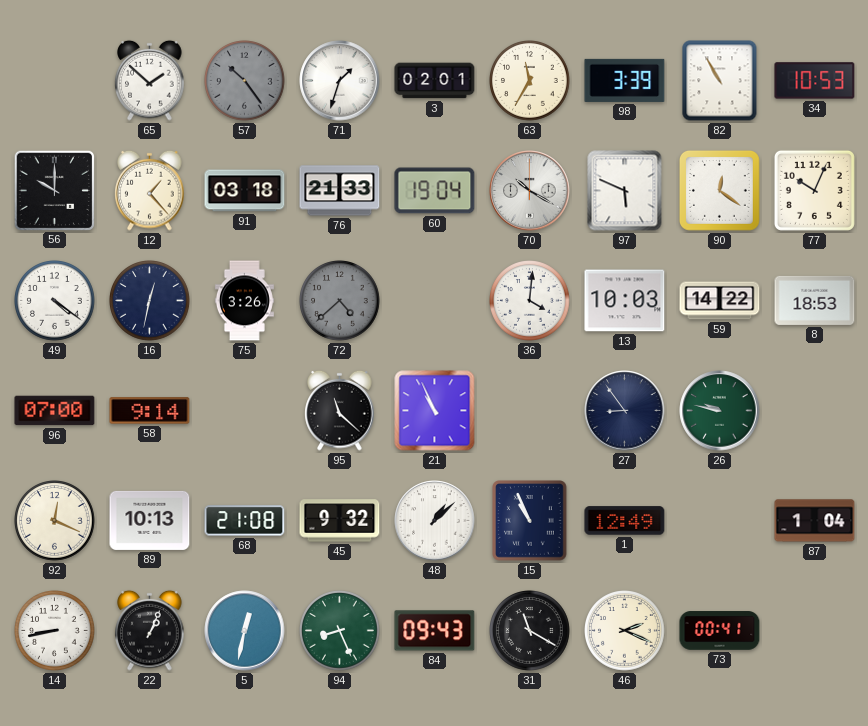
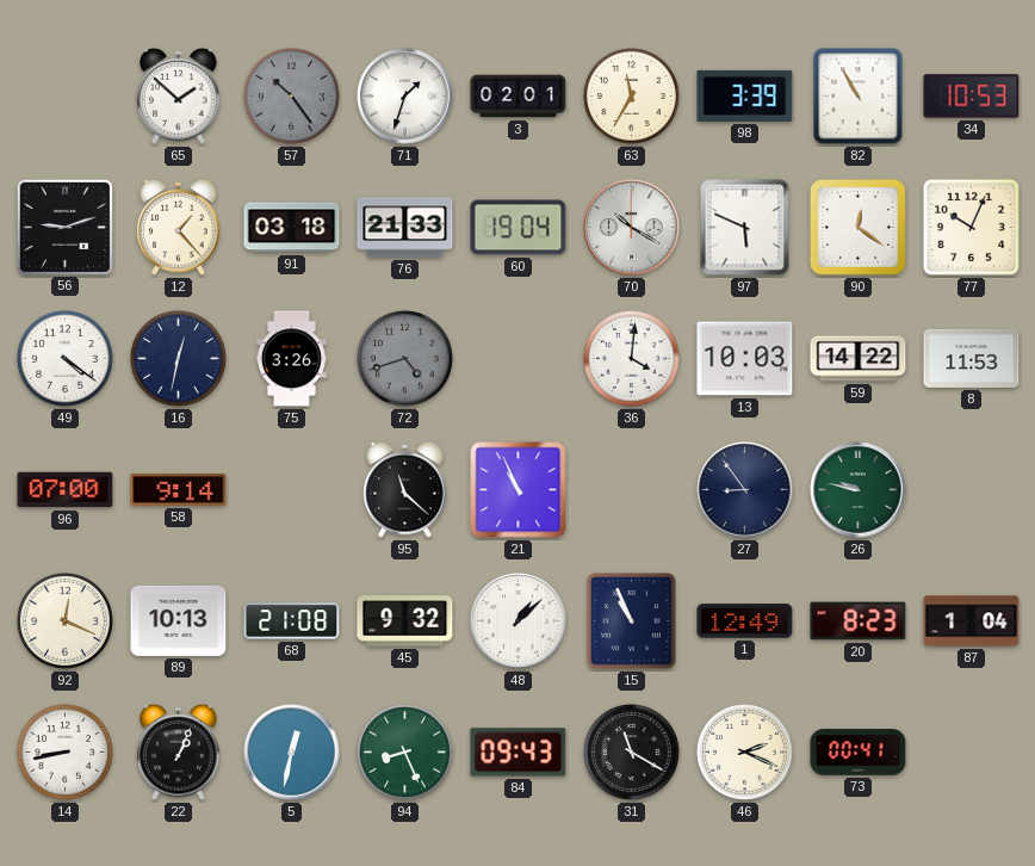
56: 10:00 -> 9:12
72: 4:38 -> 4:42
8: 18:53 -> 11:53
20: none -> 8:23
